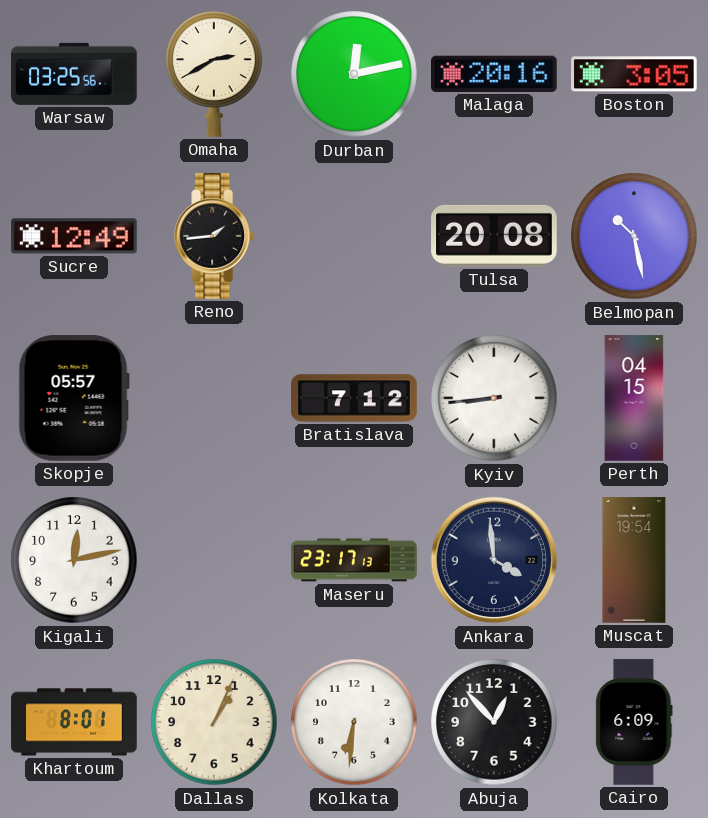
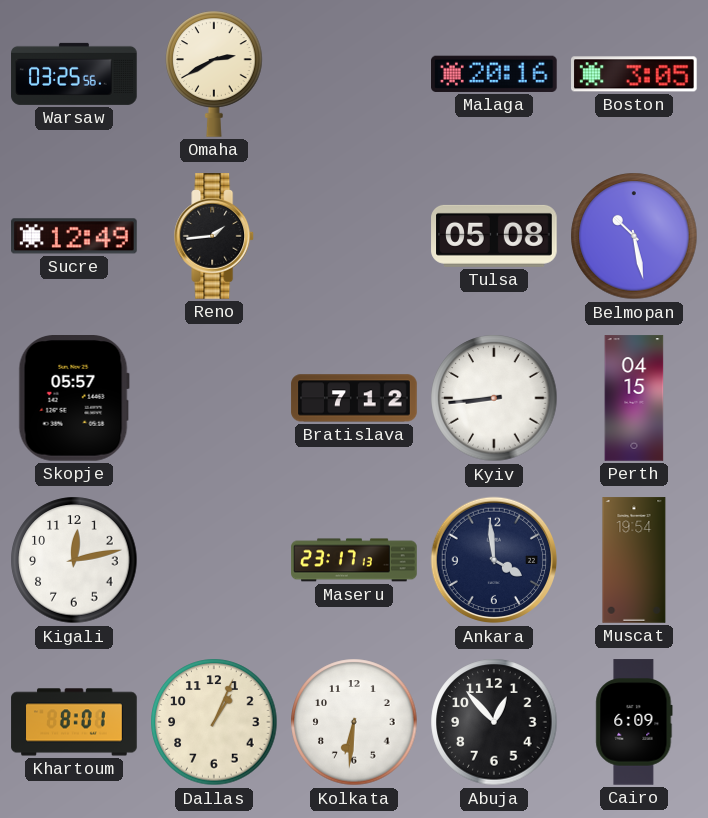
Durban: 12:13 -> none
Tulsa: 20:08 -> 05:08
